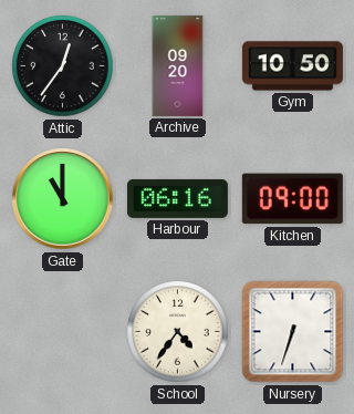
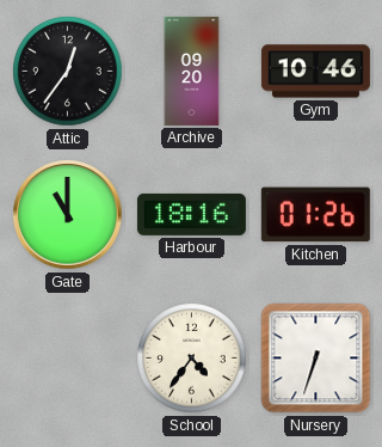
Gym: 10:50 -> 10:46
Harbour: 06:16 -> 18:16
Kitchen: 09:00 -> 01:26
